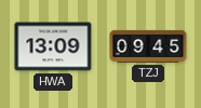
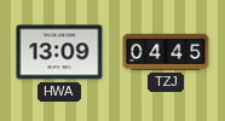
TZJ: 09:45 -> 04:45
